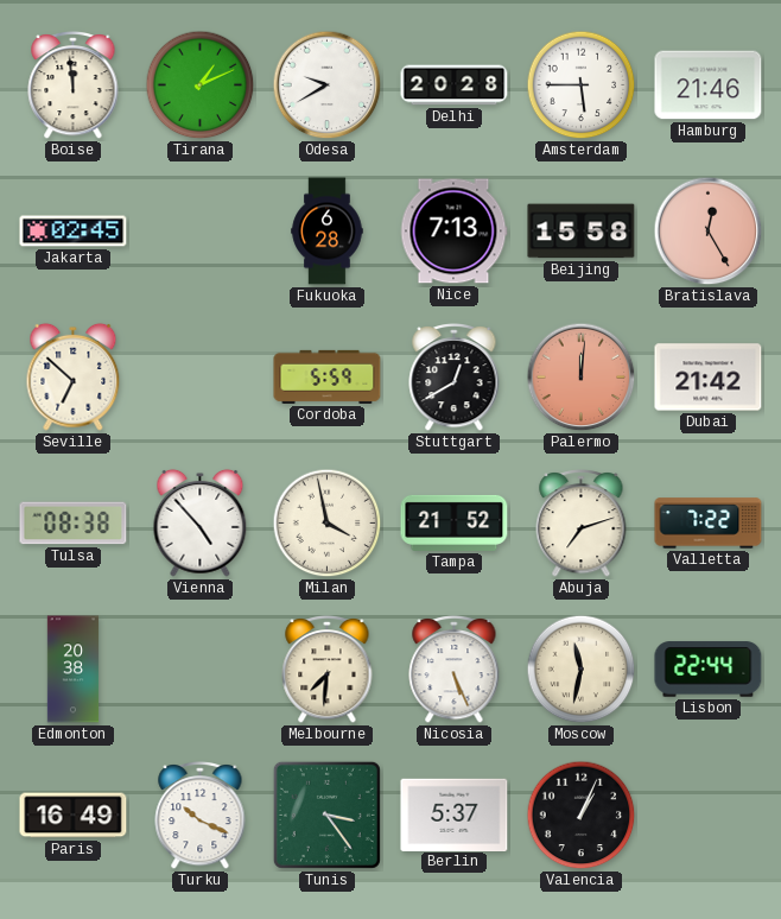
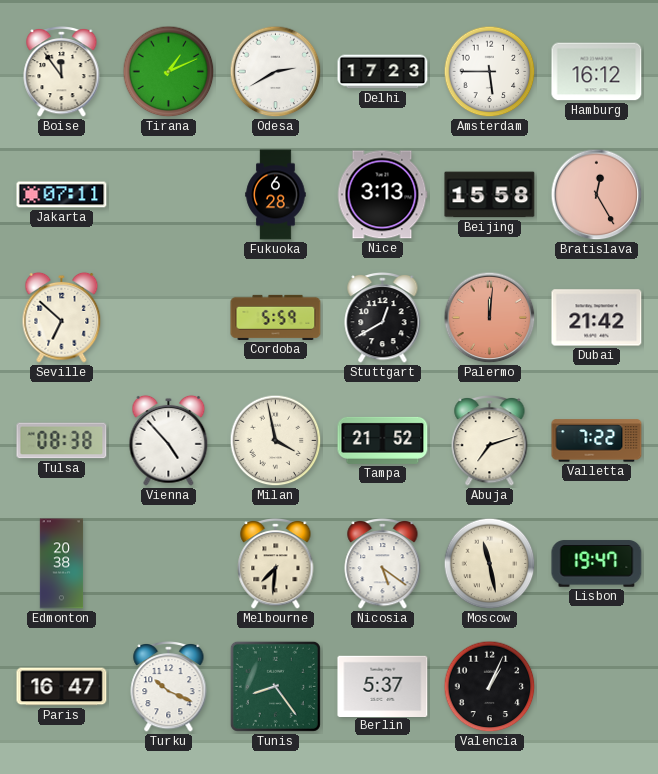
Boise: 11:59 -> 11:54
Odesa: 9:40 -> 2:40
Delhi: 20:28 -> 17:23
Hamburg: 21:46 -> 16:12
Jakarta: 02:45 -> 07:11
Nice: 7:13 -> 3:13
Nicosia: 5:26 -> 5:21
Moscow: 11:32 -> 11:28
Lisbon: 22:44 -> 19:47
Paris: 16:49 -> 16:47
Tunis: 3:24 -> 8:24
